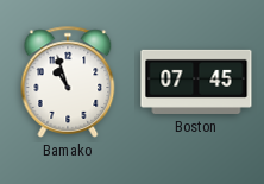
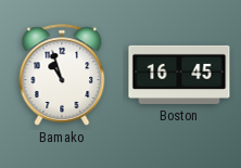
Boston: 07:45 -> 16:45
